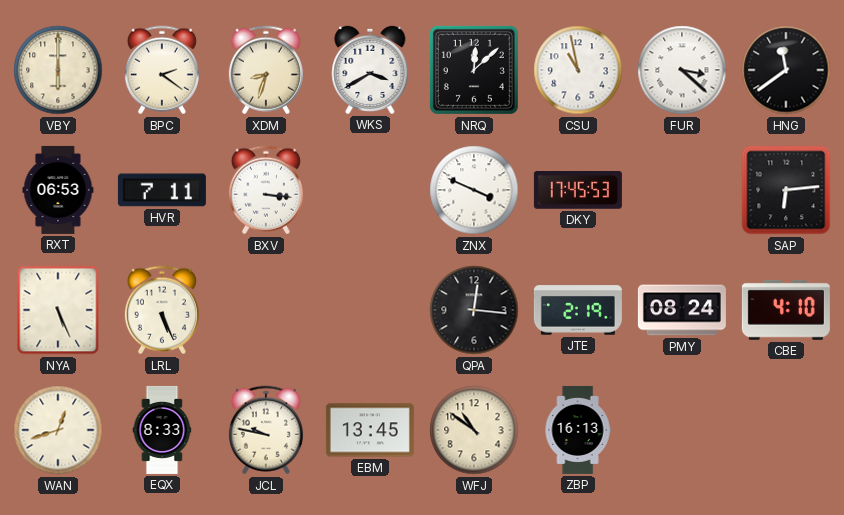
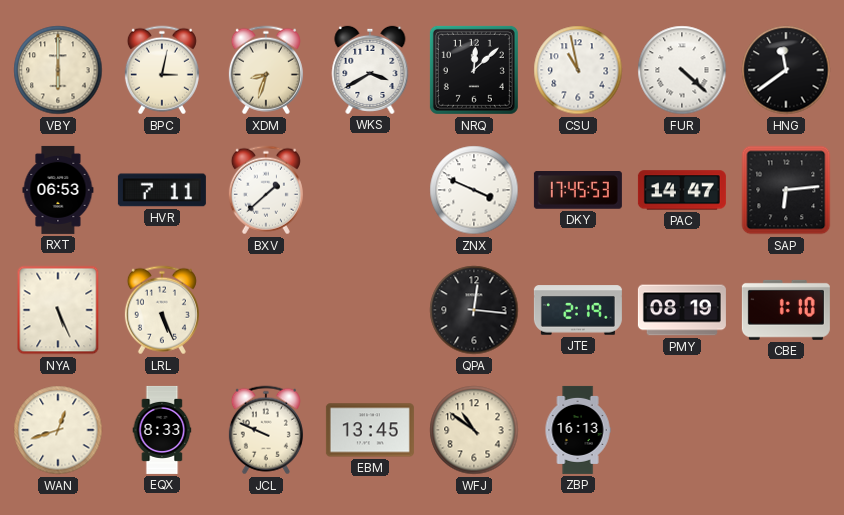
BPC: 2:21 -> 3:02
FUR: 3:22 -> 4:22
BXV: 3:16 -> 1:38
PAC: none -> 14:47
PMY: 08:24 -> 08:19
CBE: 4:10 -> 1:10
JCL: 9:47 -> 9:49
